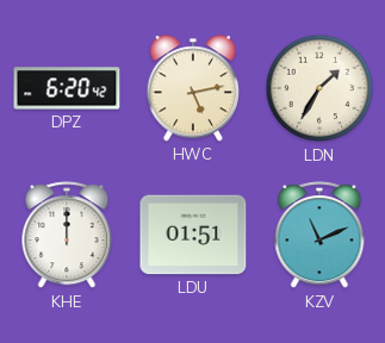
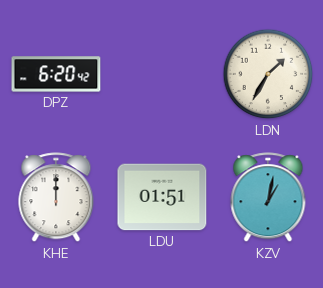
HWC: 5:13 -> none
KZV: 11:11 -> 1:02
